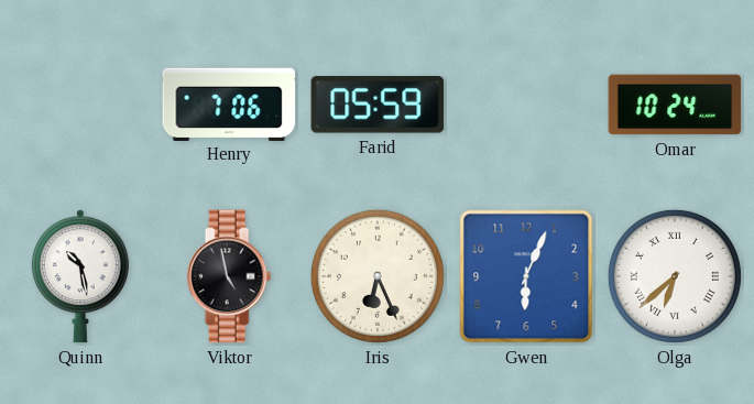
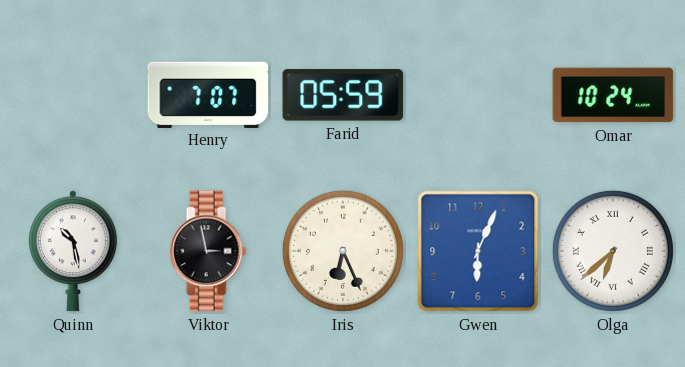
Henry: 7:06 -> 7:07
Viktor: 4:58 -> 2:58
